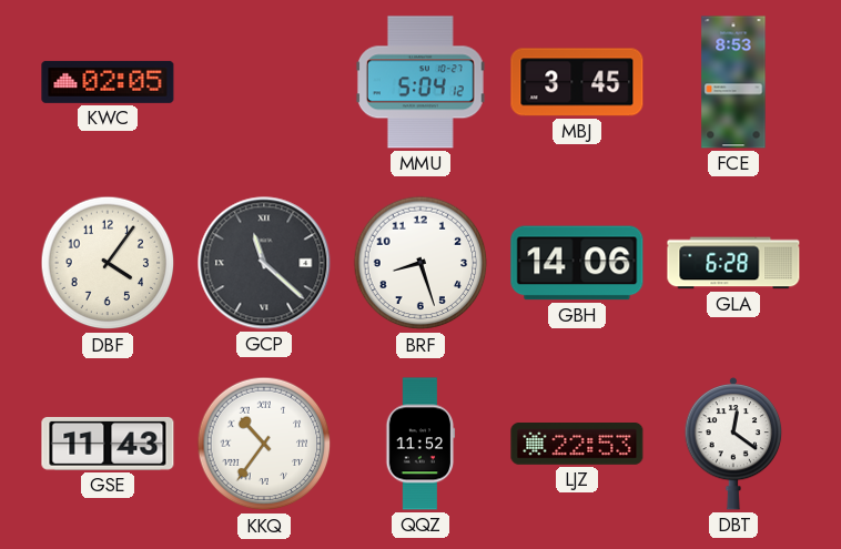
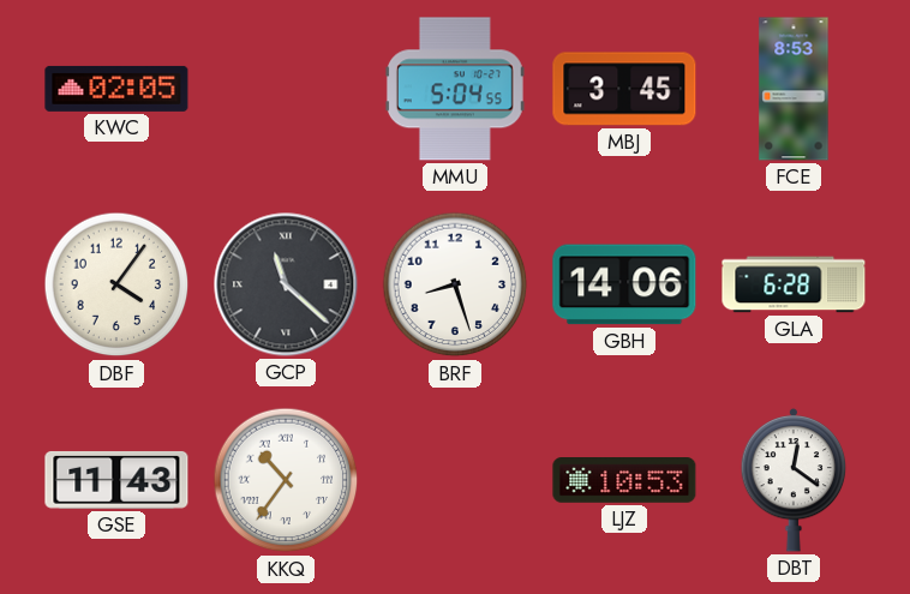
MMU: 5:04:12 -> 5:04:55
QQZ: 11:52 -> none
LJZ: 22:53 -> 10:53
